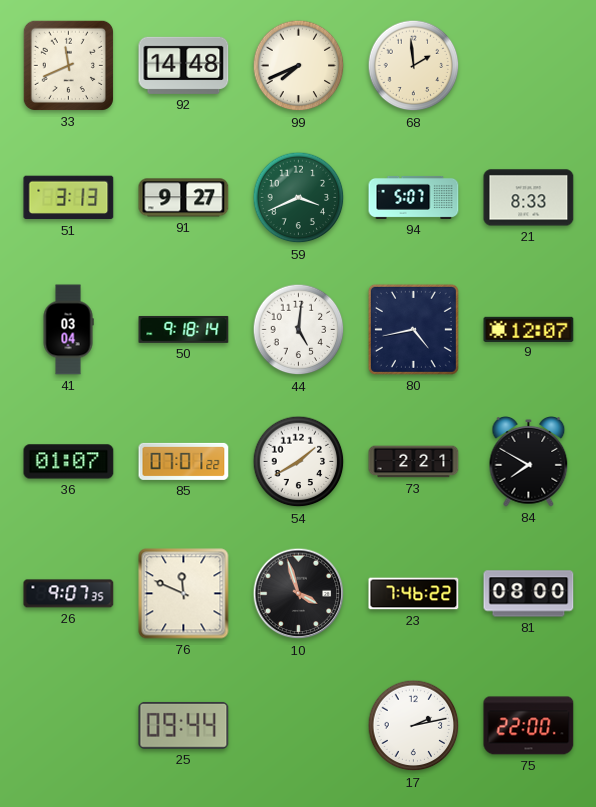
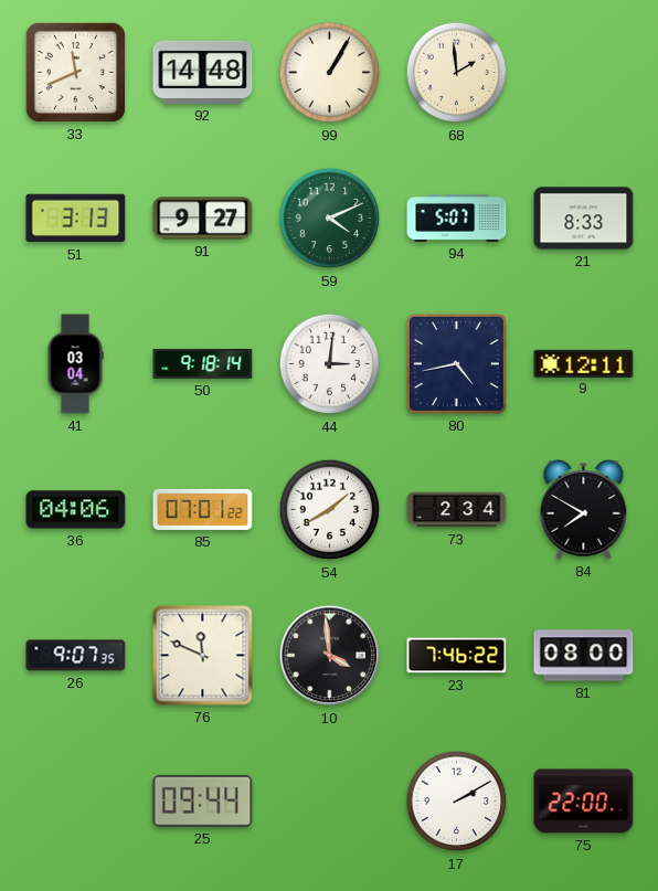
99: 7:41 -> 1:05
59: 3:41 -> 4:11
44: 5:01 -> 3:01
9: 12:07 -> 12:11
36: 01:07 -> 04:06
73: 2:21 -> 2:34
10: 3:57 -> 3:59
17: 2:13 -> 2:10
